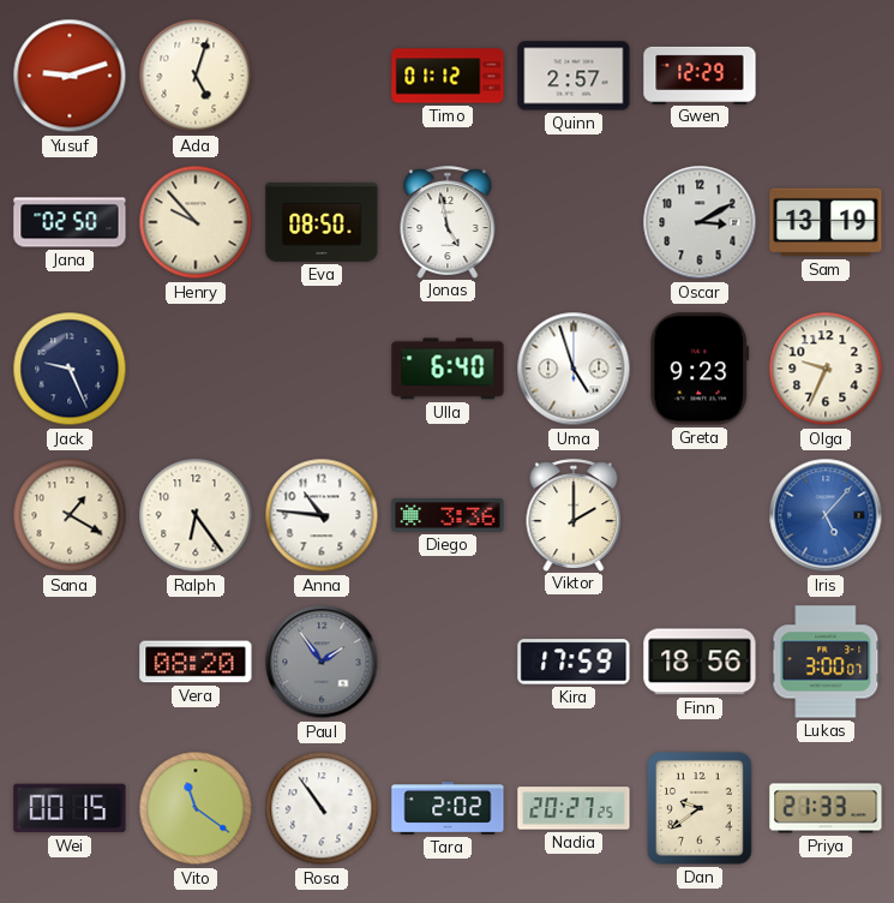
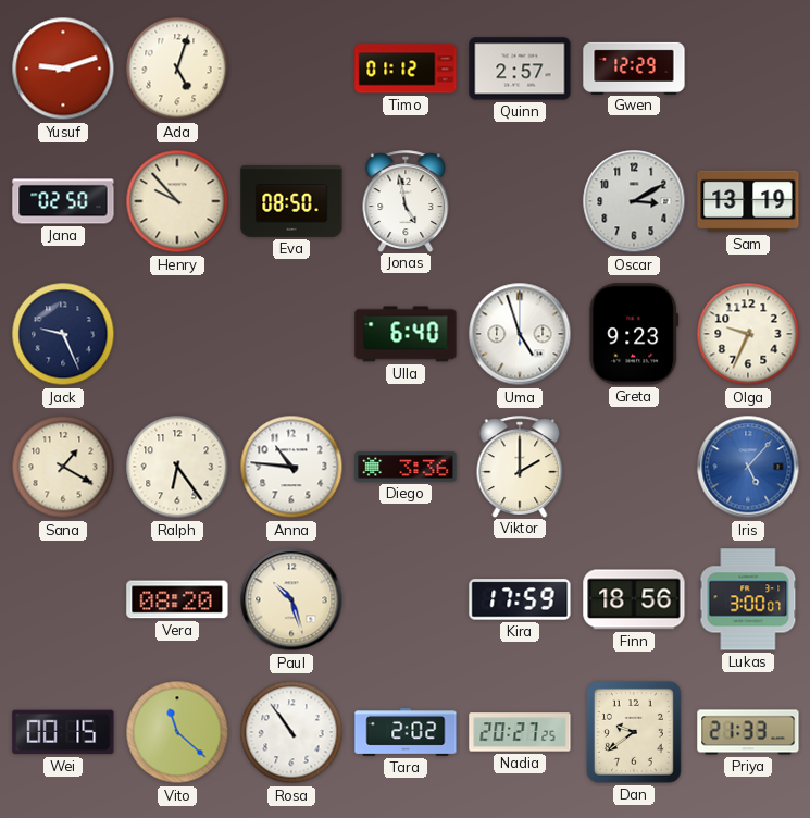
Paul: 1:54 -> 10:27
Paul dial: grey -> cream
Vito: 11:21 -> 11:22
